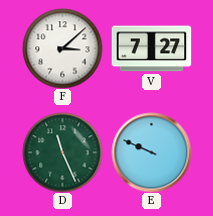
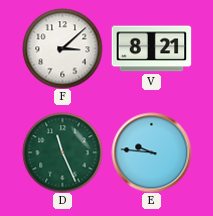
V: 7:27 -> 8:21
E: 9:49 -> 9:46
